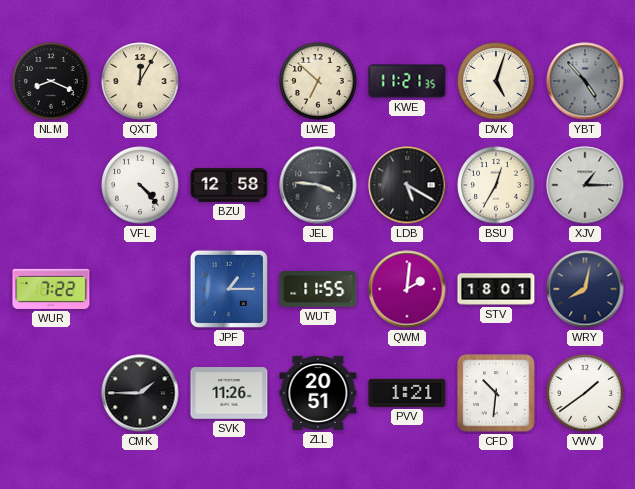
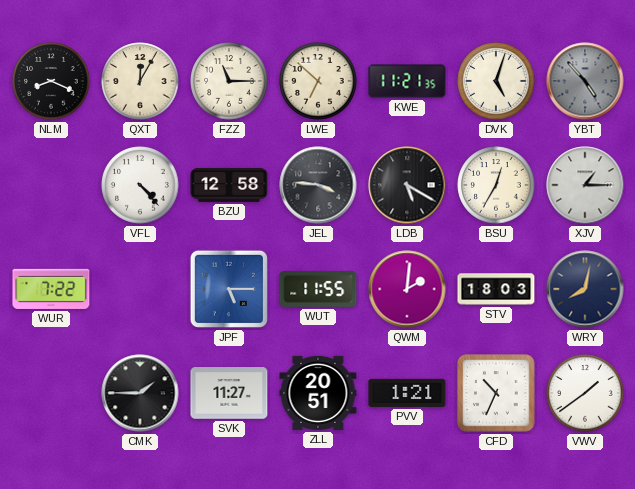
FZZ: none -> 11:15
JPF: 1:15 -> 5:15
STV: 18:01 -> 18:03
SVK: 11:26 -> 11:27
CFD: 10:31 -> 10:34
